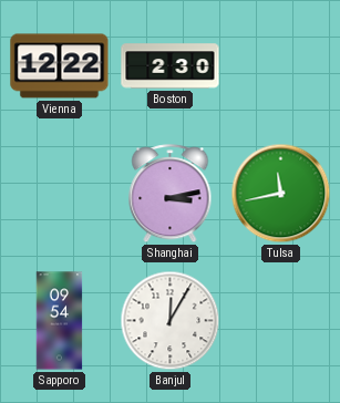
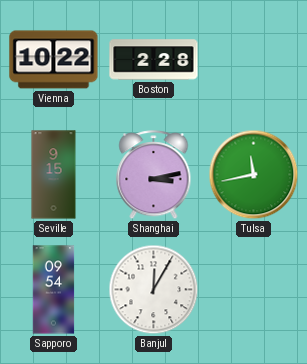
Vienna: 12:22 -> 10:22
Boston: 2:30 -> 2:28
Seville: none -> 9:15
